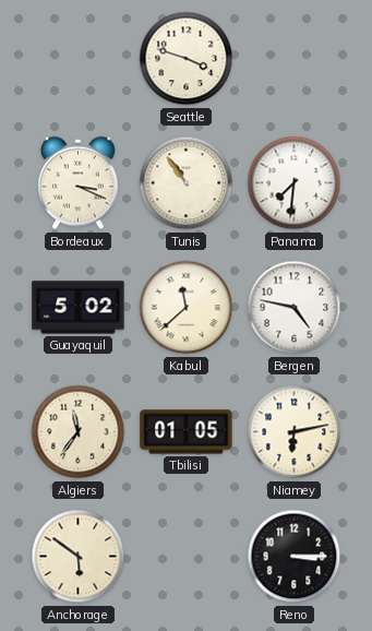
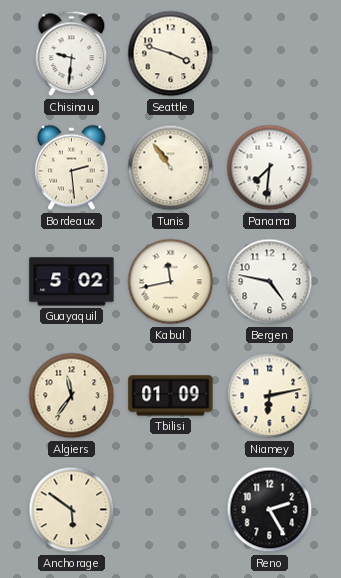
Chisinau: none -> 9:31
Bordeaux: 3:19 -> 2:29
Kabul: 11:38 -> 11:43
Tbilisi: 01:05 -> 01:09
Reno: 3:15 -> 2:25
